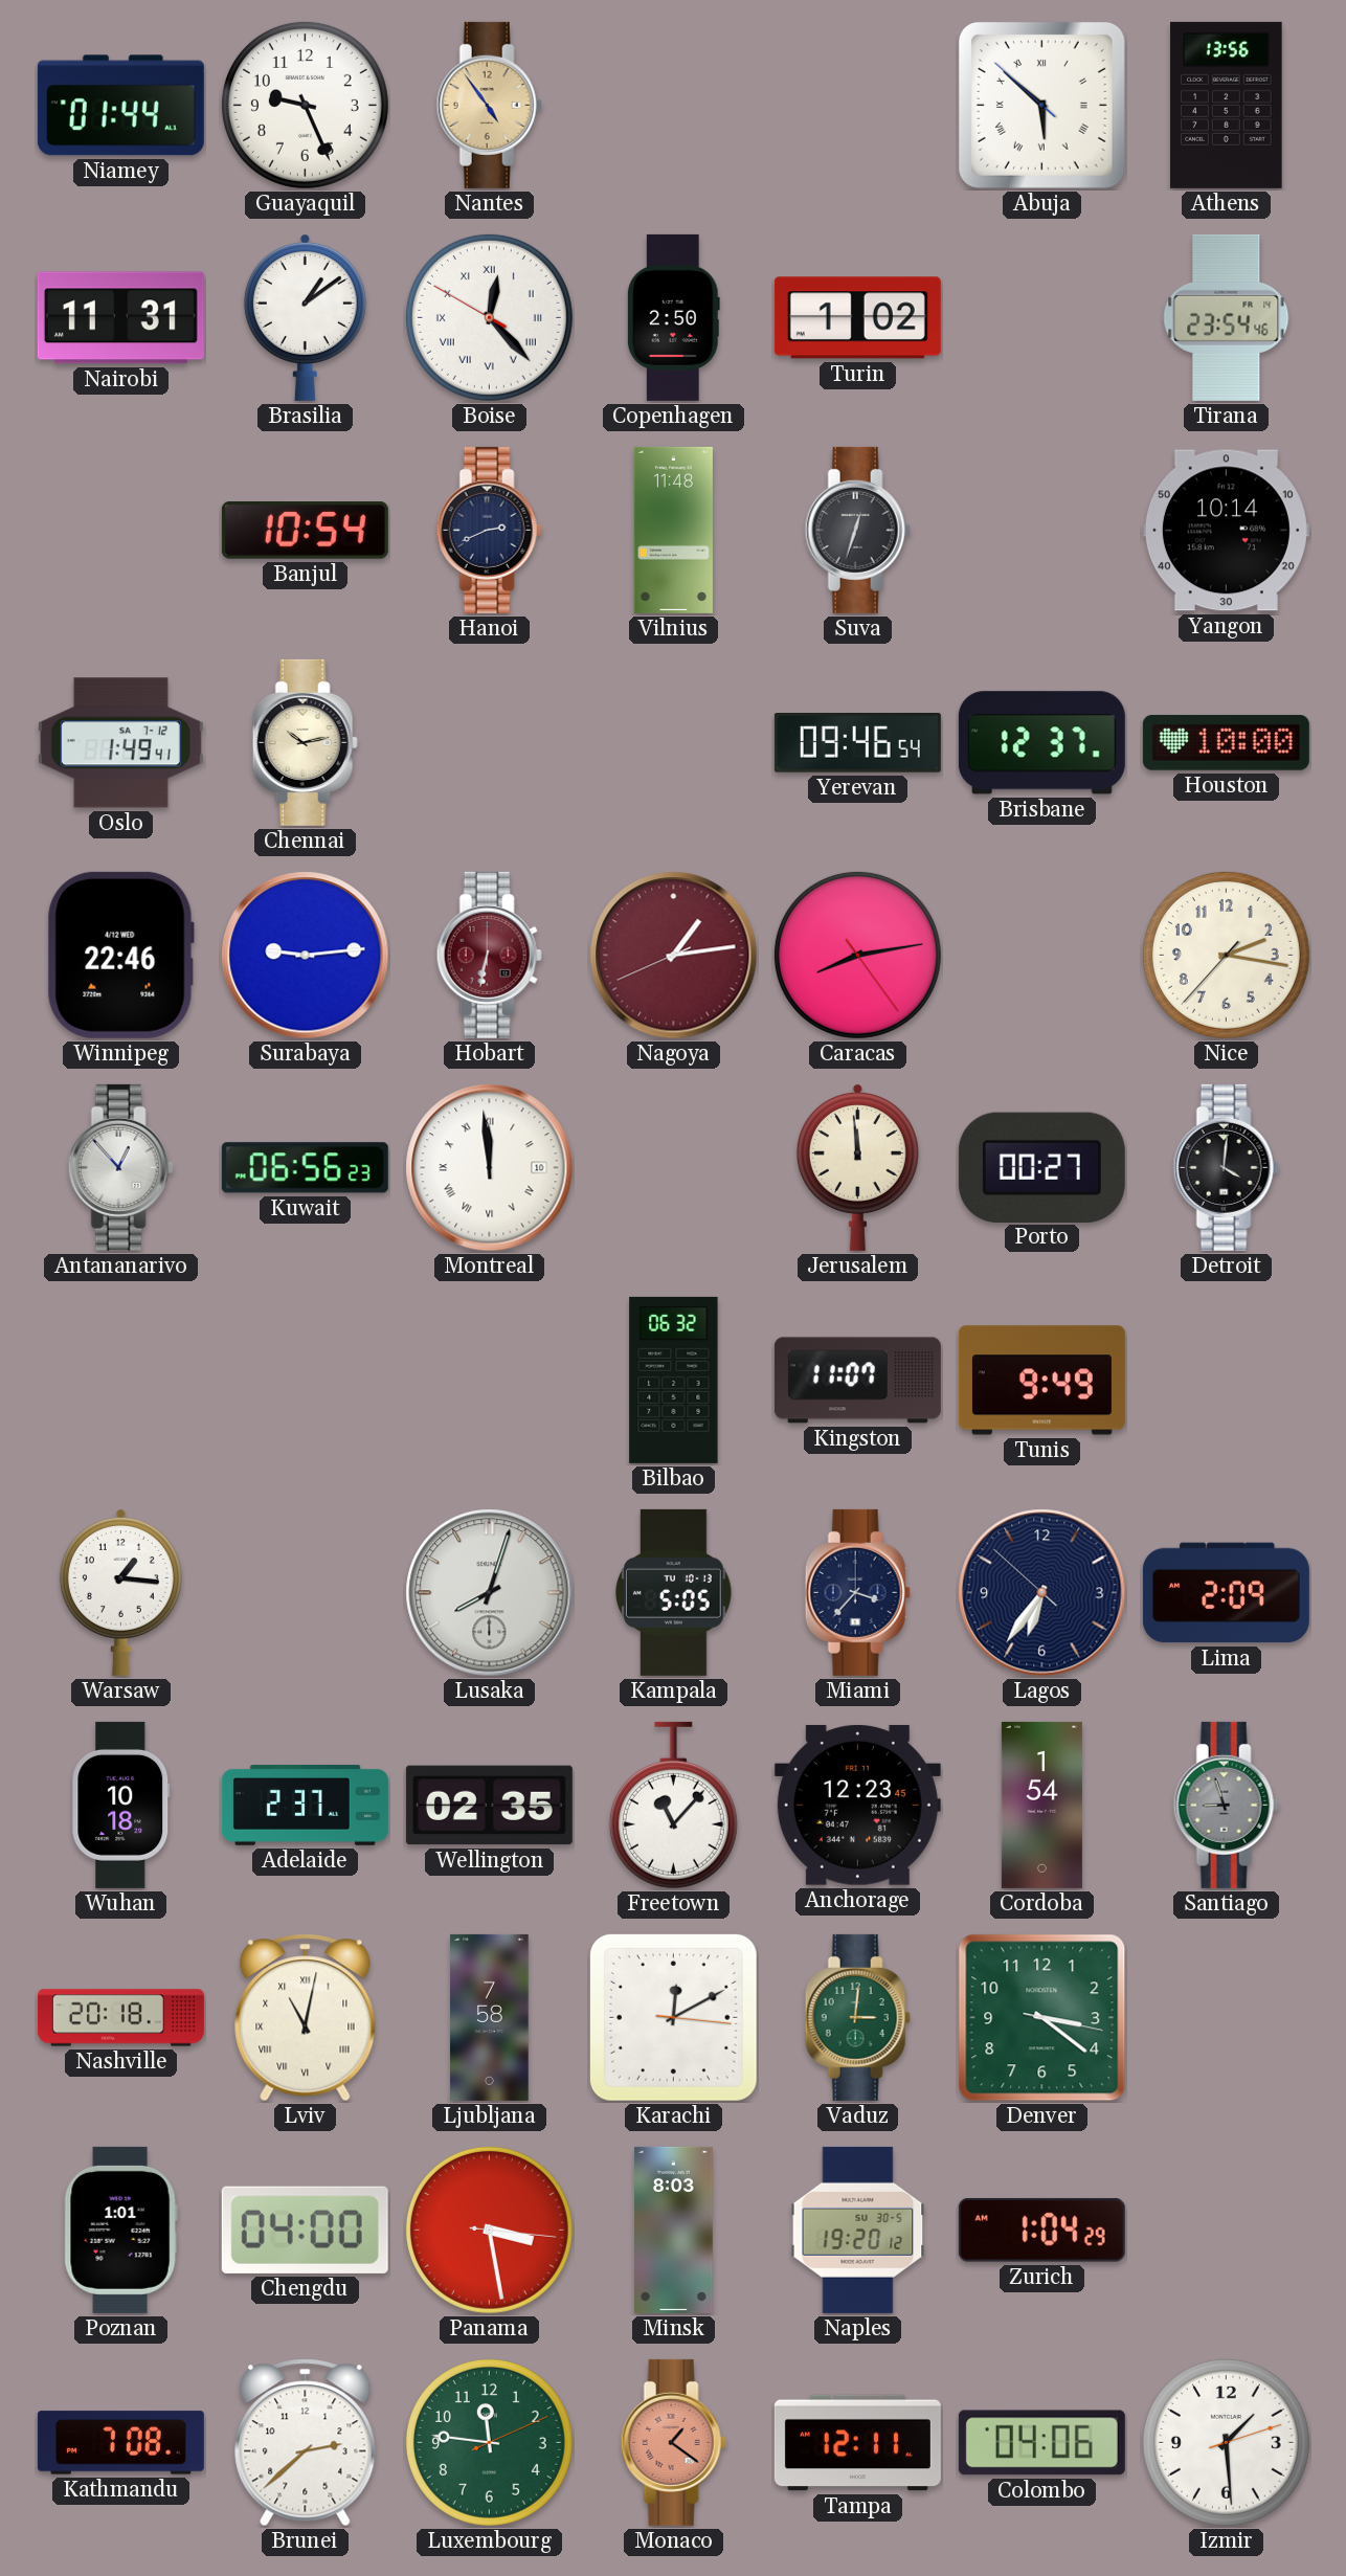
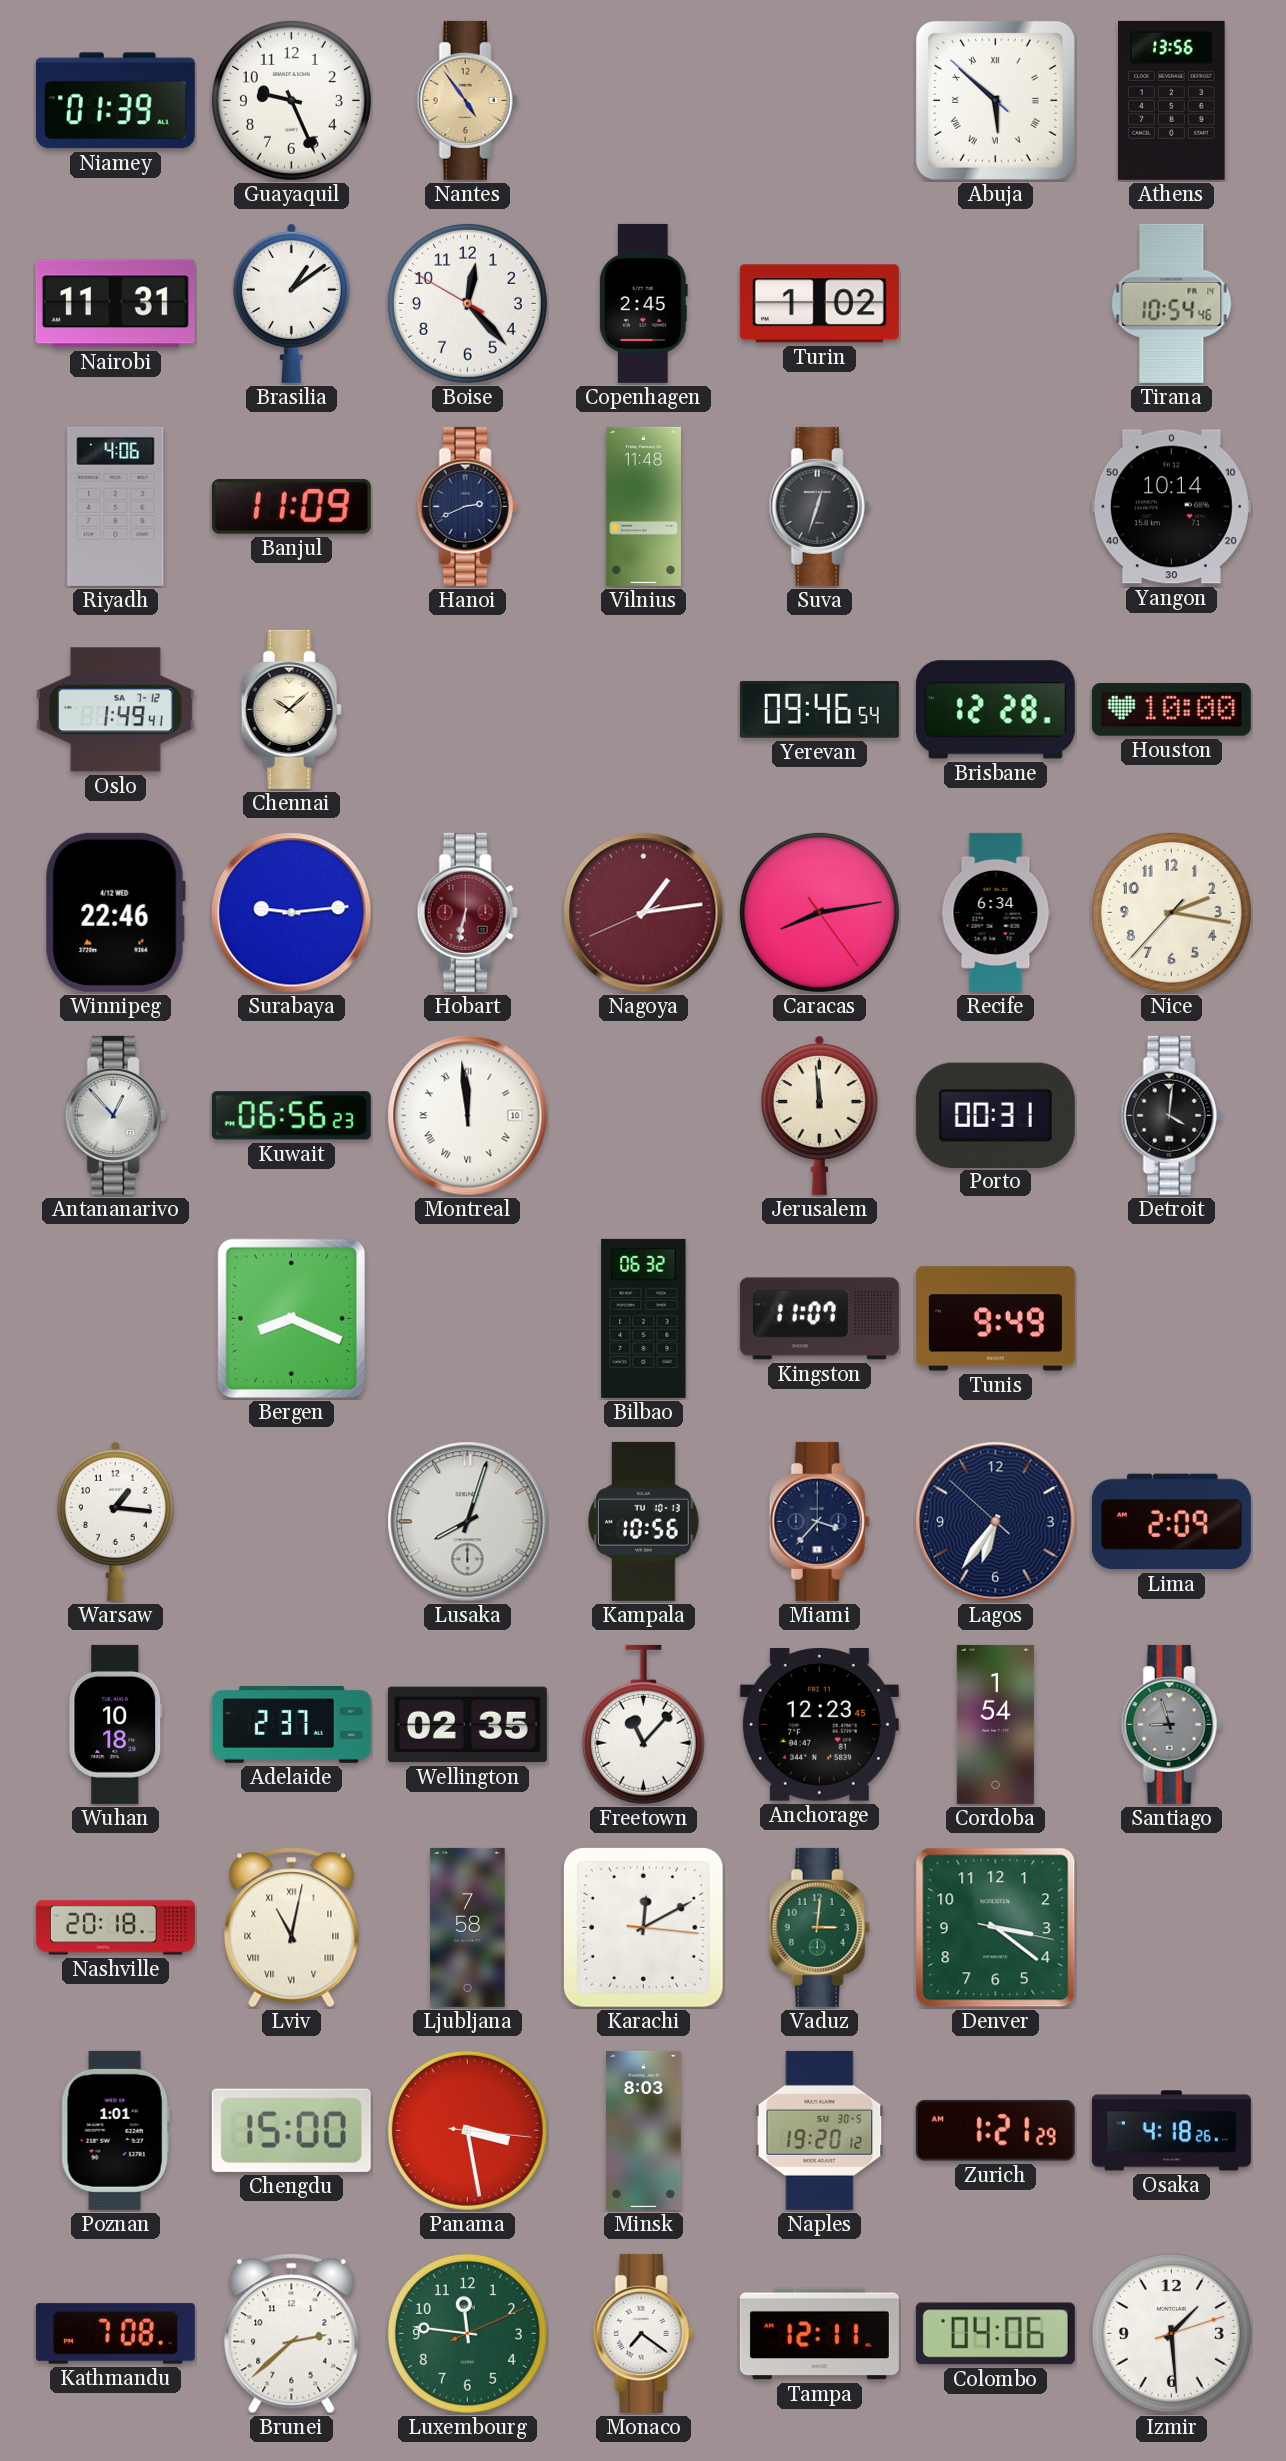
Niamey: 01:44 -> 01:39
Boise numerals: Roman -> Arabic
Copenhagen: 2:50 -> 2:45
Tirana: 23:54 -> 10:54
Riyadh: none -> 4:06
Banjul: 10:54 -> 11:09
Chennai: 10:13 -> 10:08
Brisbane: 12:37 -> 12:28
Recife: none -> 6:34
Porto: 00:27 -> 00:31
Bergen: none -> 8:19
Kampala: 5:05 -> 10:56
Chengdu: 04:00 -> 15:00
Zurich: 1:04 -> 1:21
Osaka: none -> 4:18
Monaco: 1:21 -> 7:21
Monaco dial: salmon -> white
